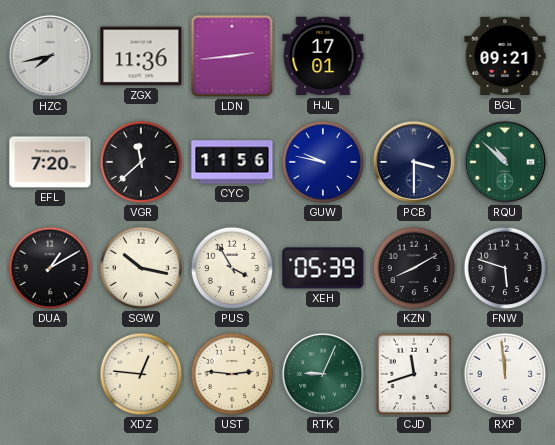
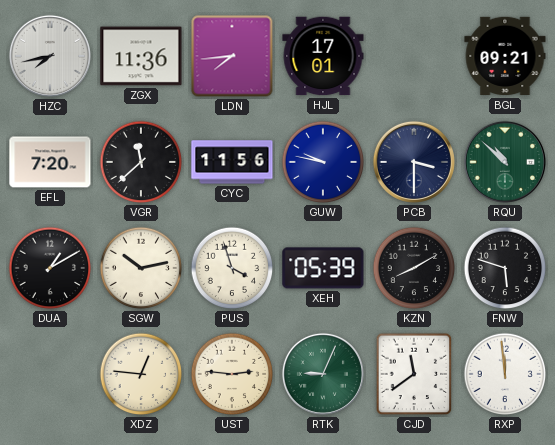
LDN: 2:44 -> 7:44
SGW: 10:17 -> 10:13
PUS: 3:55 -> 3:57
CJD: 11:42 -> 11:39
